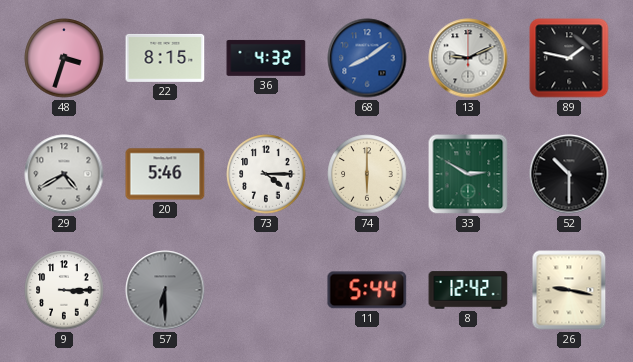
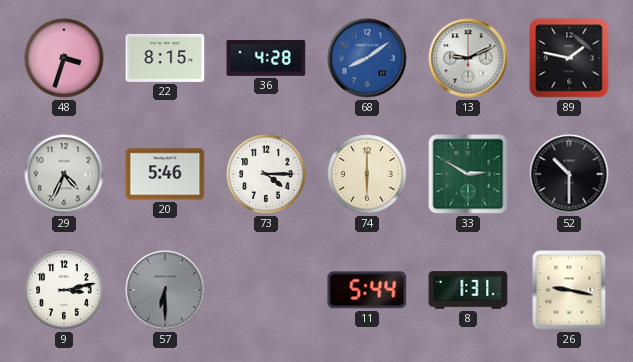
36: 4:32 -> 4:28
29: 4:40 -> 4:34
9: 3:15 -> 3:13
8: 12:42 -> 1:31
